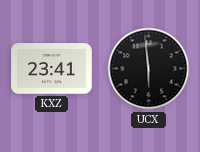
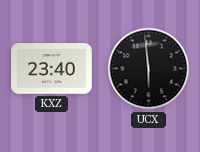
KXZ: 23:41 -> 23:40
